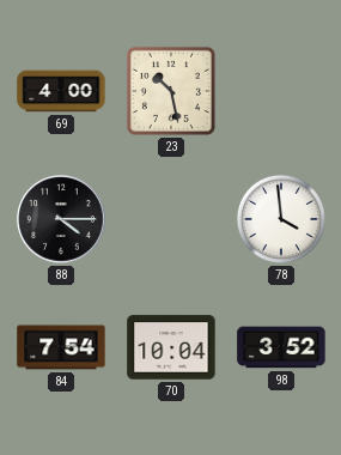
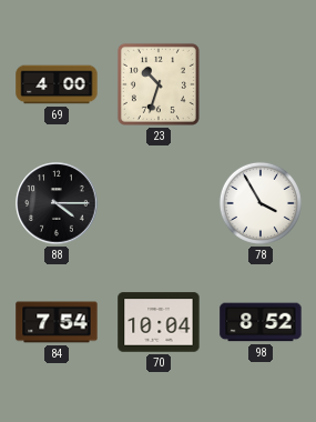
23: 10:28 -> 10:33
78: 3:59 -> 3:55
98: 3:52 -> 8:52
